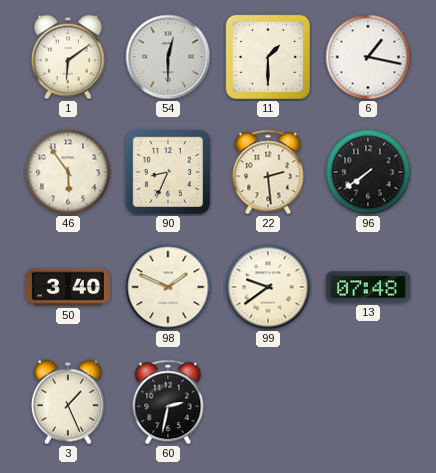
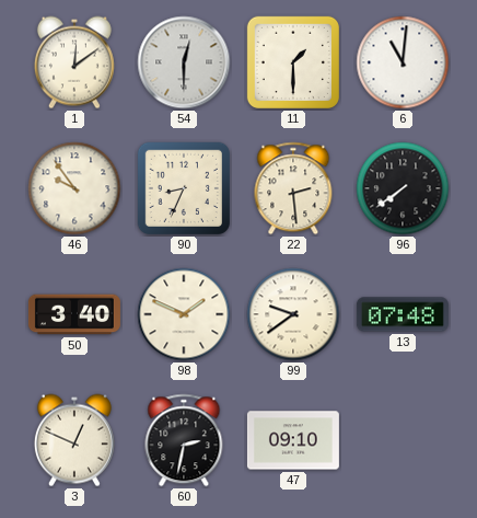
1: 6:09 -> 12:09
6: 1:17 -> 11:01
46: 5:54 -> 9:54
3: 1:26 -> 12:49
47: none -> 09:10
